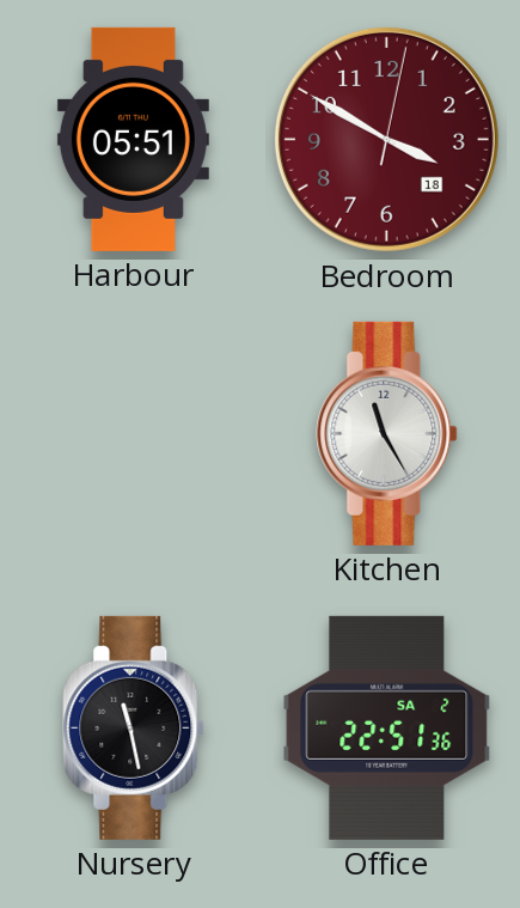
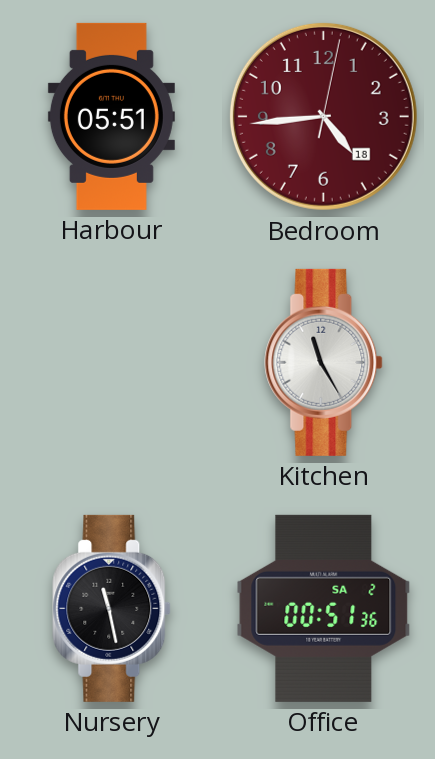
Bedroom: 3:50 -> 4:44
Office: 22:51 -> 00:51
